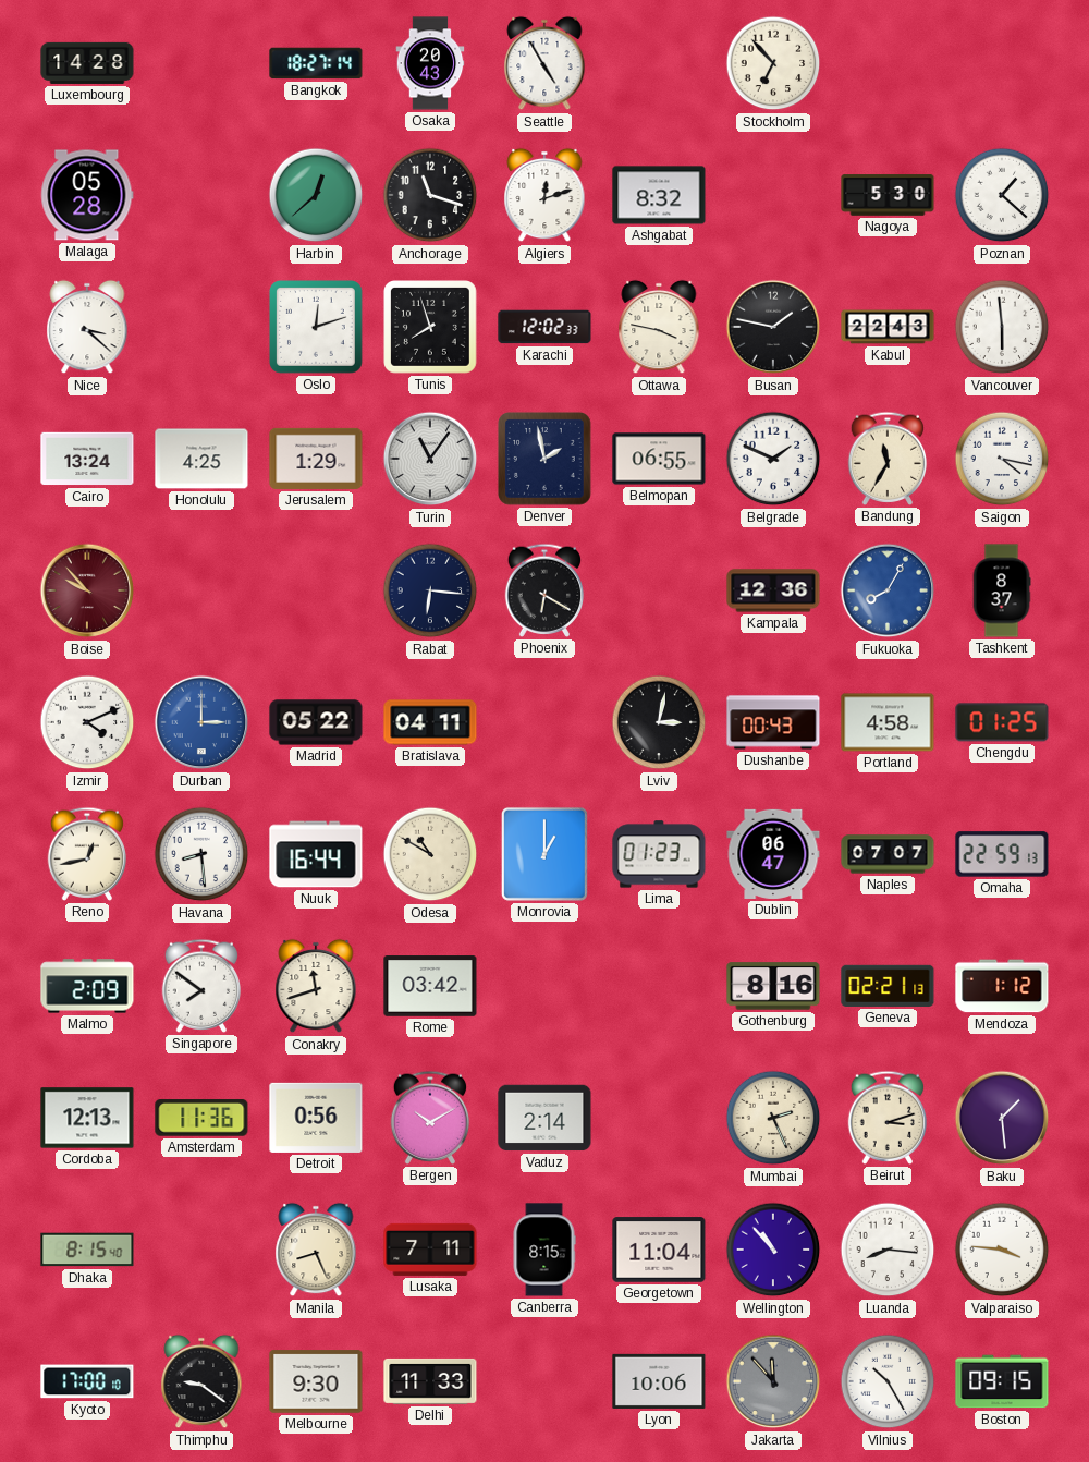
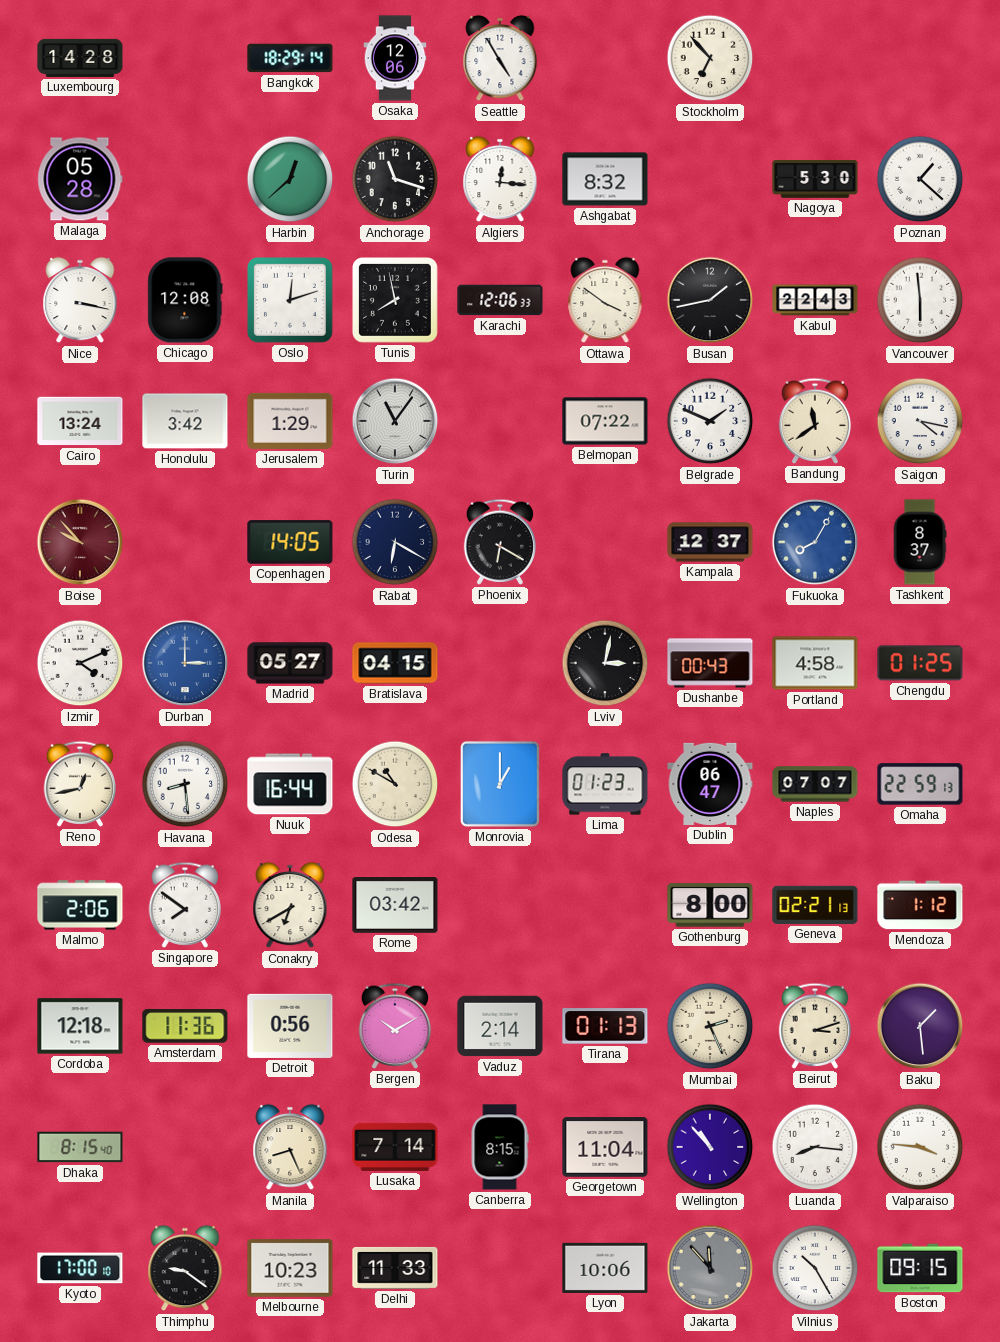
Bangkok: 18:27 -> 18:29
Osaka: 20:43 -> 12:06
Algiers: 12:12 -> 12:16
Nice: 3:22 -> 3:17
Chicago: none -> 12:08
Tunis: 7:57 -> 7:58
Karachi: 12:02 -> 12:06
Ottawa: 3:47 -> 3:51
Busan: 1:47 -> 1:43
Honolulu: 4:25 -> 3:42
Denver: 1:58 -> none
Belmopan: 06:55 -> 07:22
Bandung: 11:35 -> 11:39
Copenhagen: none -> 14:05
Rabat: 6:16 -> 6:20
Kampala: 12:36 -> 12:37
Madrid: 05:22 -> 05:27
Bratislava: 04:11 -> 04:15
Malmo: 2:09 -> 2:06
Conakry: 11:42 -> 6:40
Gothenburg: 8:16 -> 8:00
Cordoba: 12:13 -> 12:18
Tirana: none -> 01:13
Lusaka: 7:11 -> 7:14
Melbourne: 9:30 -> 10:23
